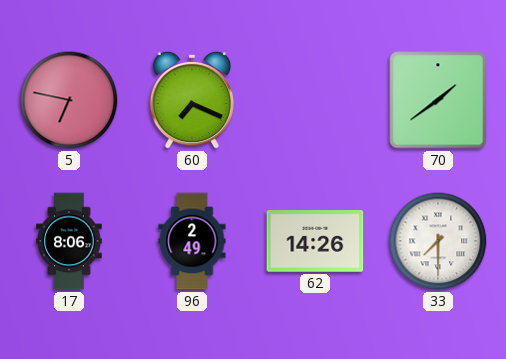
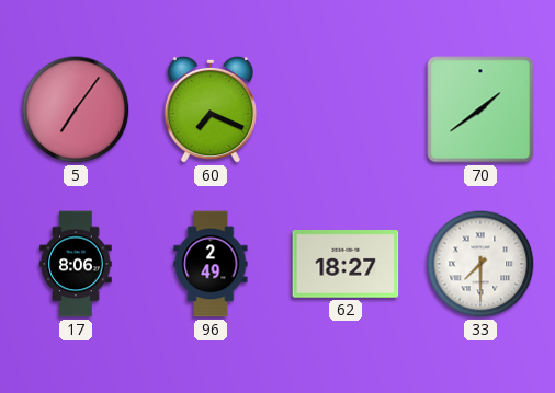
5: 6:47 -> 7:06
62: 14:26 -> 18:27
